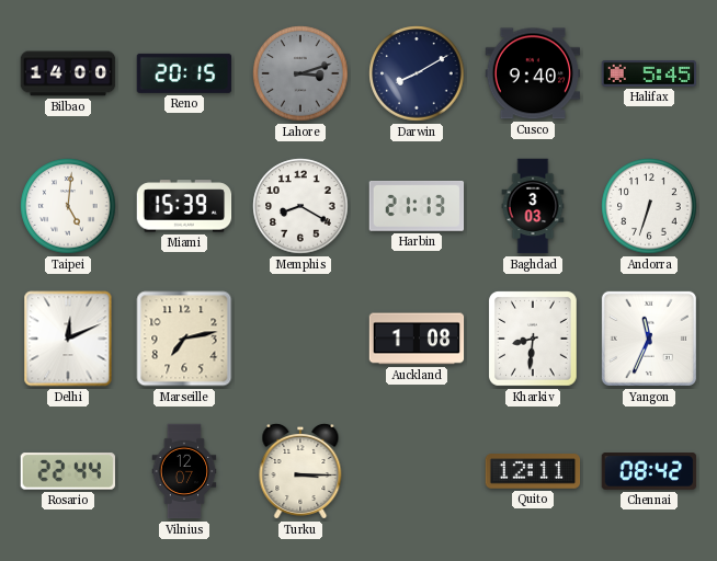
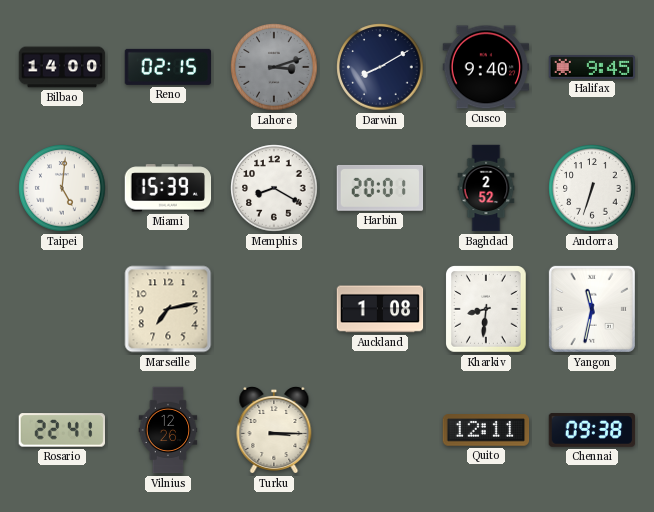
Reno: 20:15 -> 02:15
Halifax: 5:45 -> 9:45
Harbin: 21:13 -> 20:01
Baghdad: 3:03 -> 2:52
Delhi: 12:11 -> none
Yangon: 11:34 -> 11:32
Rosario: 22:44 -> 22:41
Vilnius: 12:07 -> 12:26
Chennai: 08:42 -> 09:38
